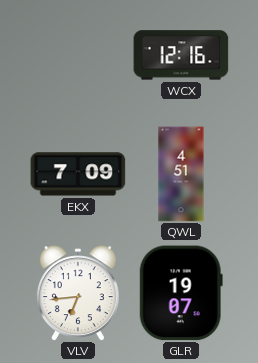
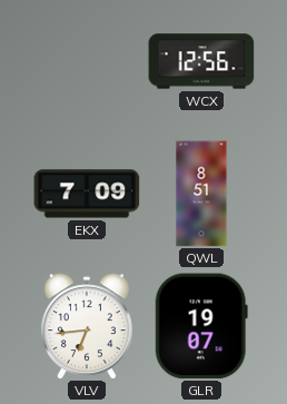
WCX: 12:16 -> 12:56
QWL: 4:51 -> 8:51
